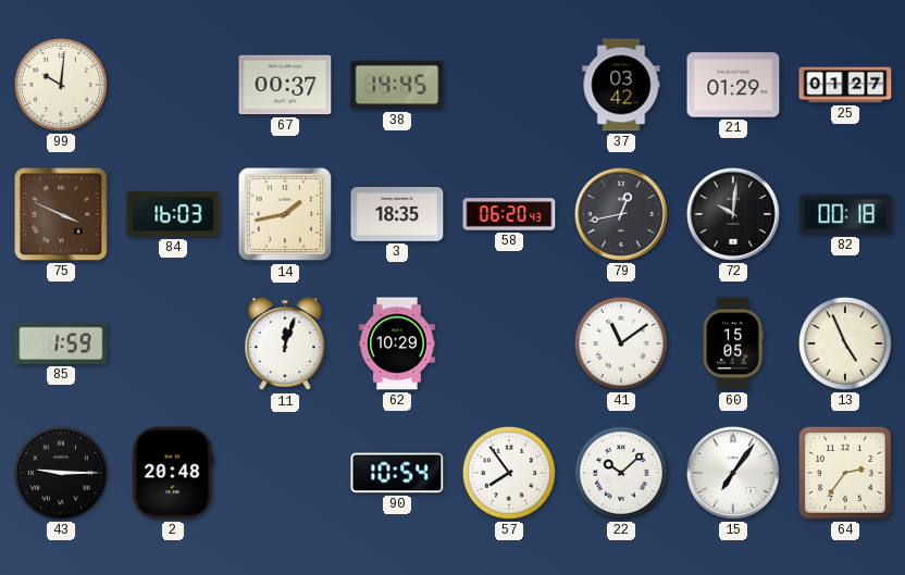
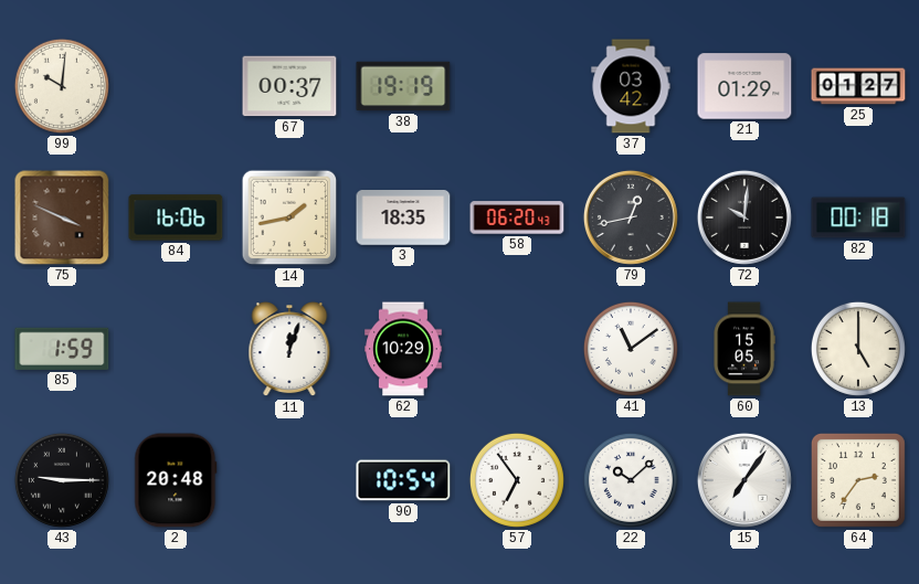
38: 14:45 -> 19:19
84: 16:03 -> 16:06
13: 4:56 -> 5:00
57: 7:54 -> 6:54
